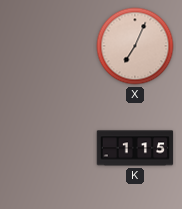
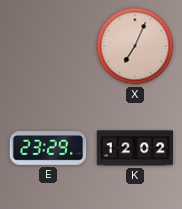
E: none -> 23:29
K: 1:15 -> 12:02
